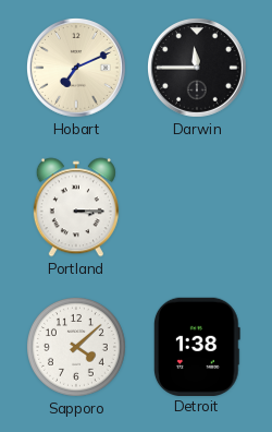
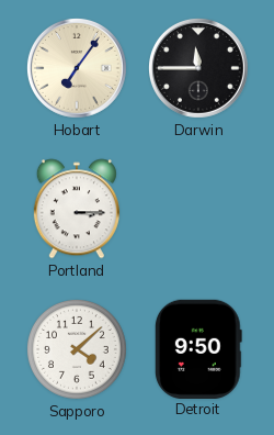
Hobart: 7:11 -> 7:06
Detroit: 1:38 -> 9:50
